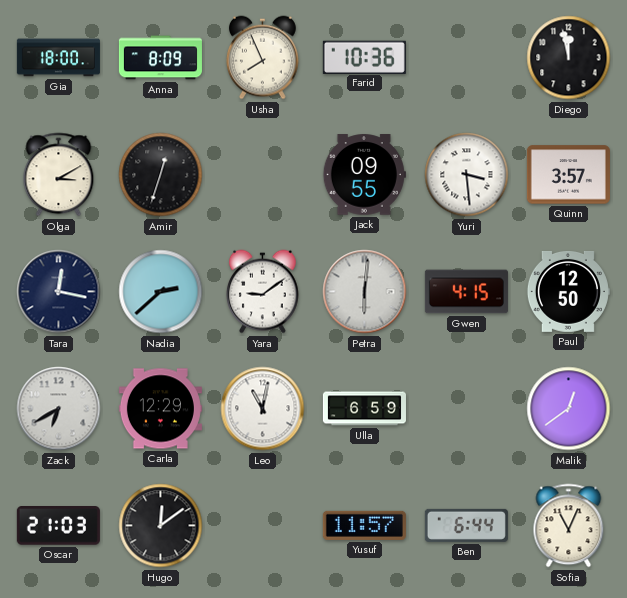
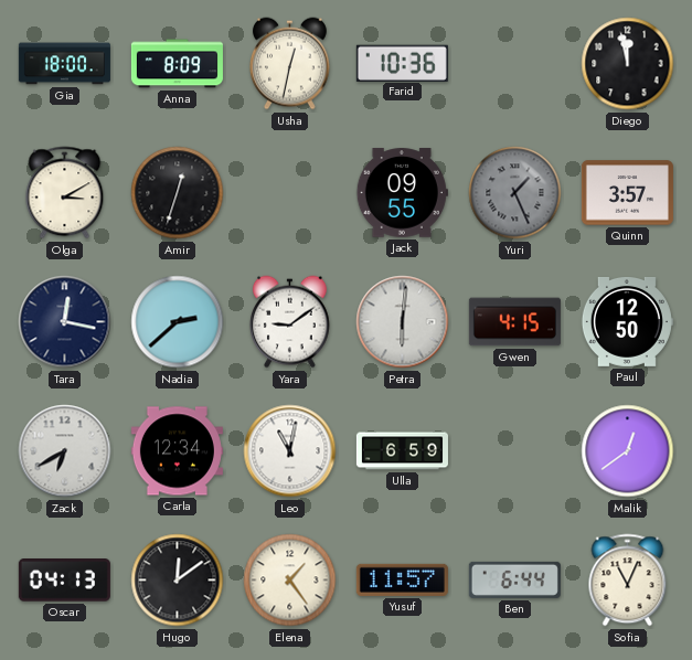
Usha: 7:56 -> 12:32
Yuri: 3:29 -> 1:26
Yuri dial: white -> grey
Carla: 12:29 -> 12:34
Oscar: 21:03 -> 04:13
Elena: none -> 1:24
